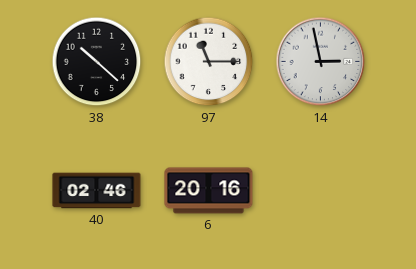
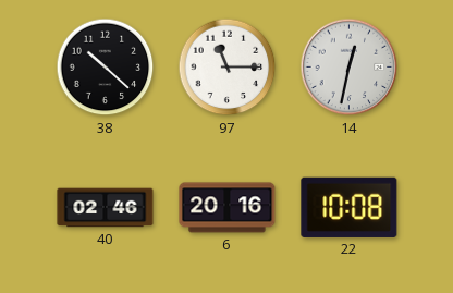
14: 2:58 -> 12:32
22: none -> 10:08
